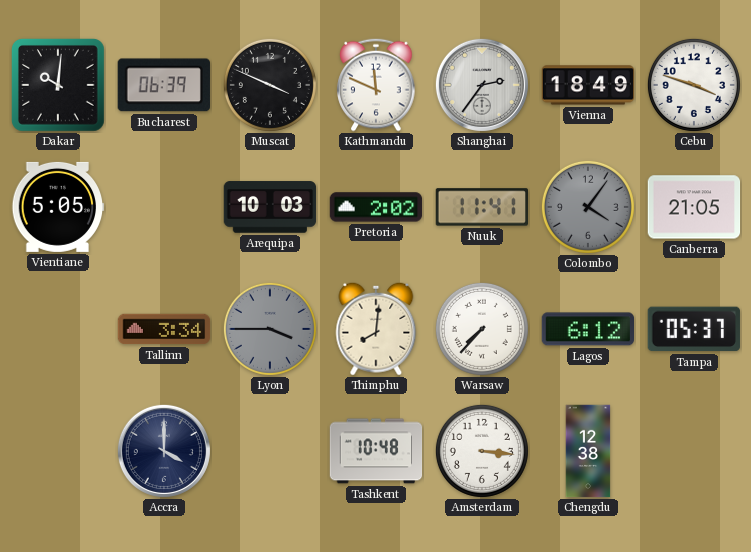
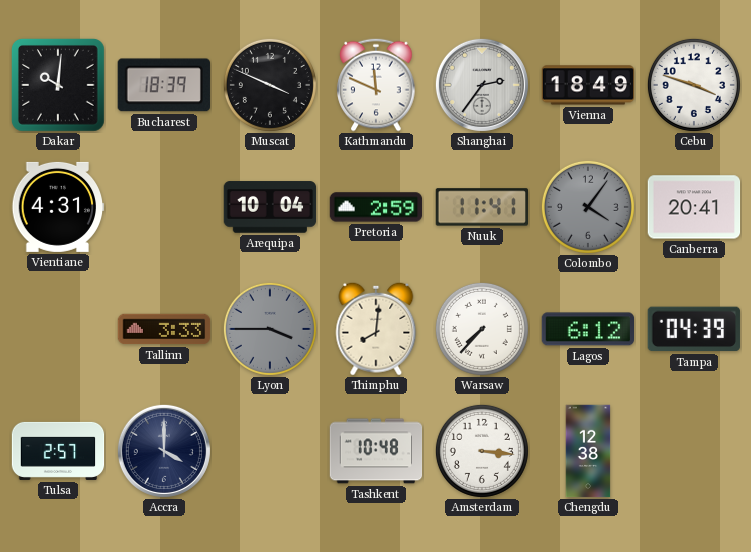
Bucharest: 06:39 -> 18:39
Vientiane: 5:05 -> 4:31
Arequipa: 10:03 -> 10:04
Pretoria: 2:02 -> 2:59
Canberra: 21:05 -> 20:41
Tallinn: 3:34 -> 3:33
Tampa: 05:37 -> 04:39
Tulsa: none -> 2:57
